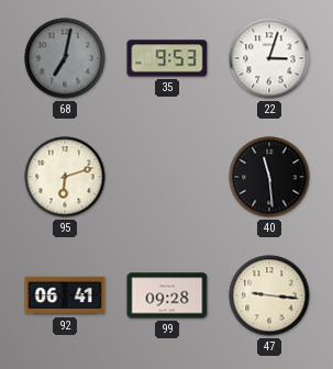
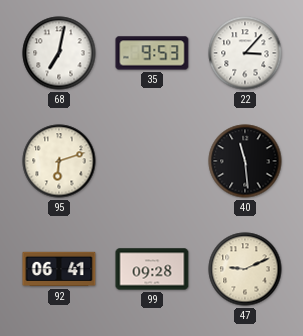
68 dial: grey -> white
22: 3:03 -> 3:07
47: 9:16 -> 9:11
